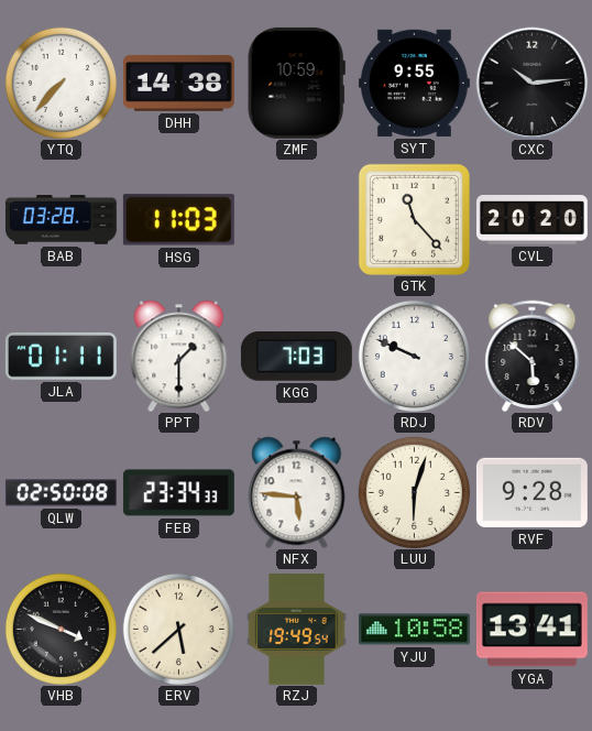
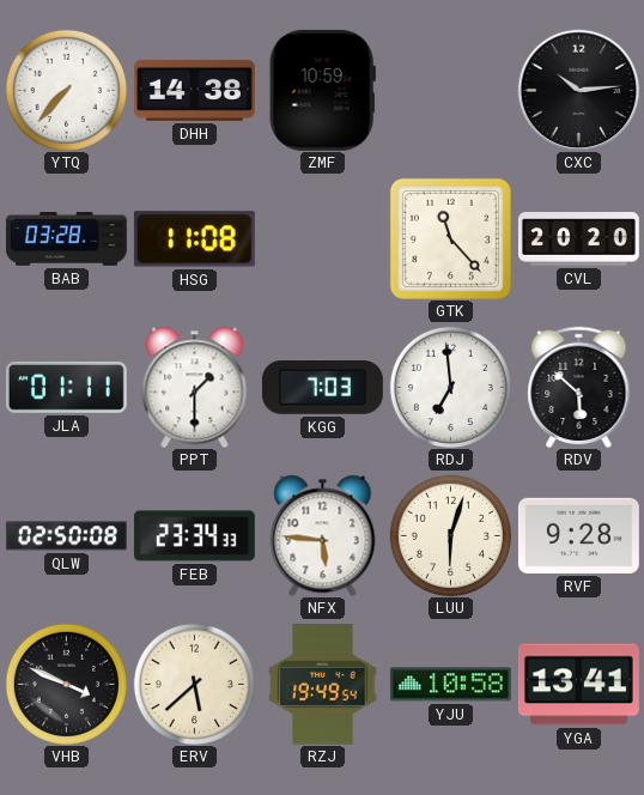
SYT: 9:55 -> none
HSG: 11:03 -> 11:08
RDJ: 9:49 -> 6:59
